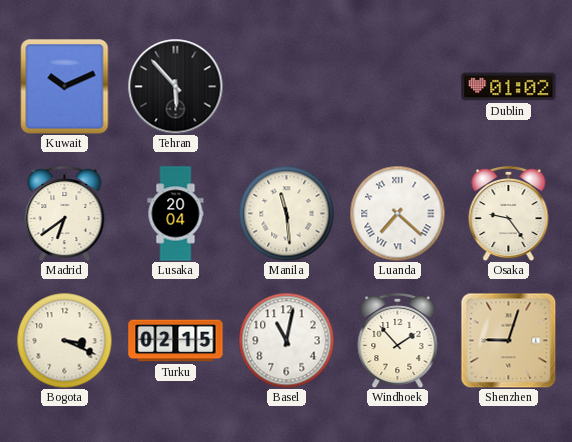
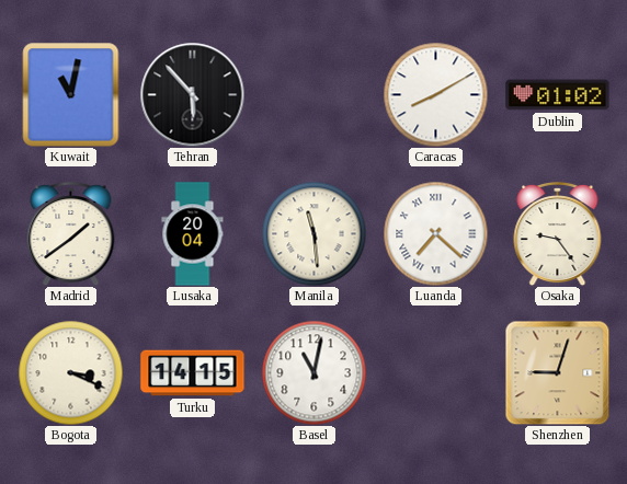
Kuwait: 10:11 -> 11:02
Caracas: none -> 8:10
Madrid: 6:39 -> 1:39
Turku: 02:15 -> 14:15
Windhoek: 1:53 -> none
